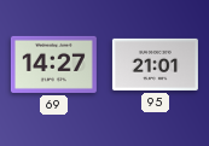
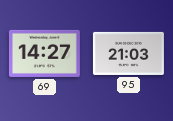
95: 21:01 -> 21:03
